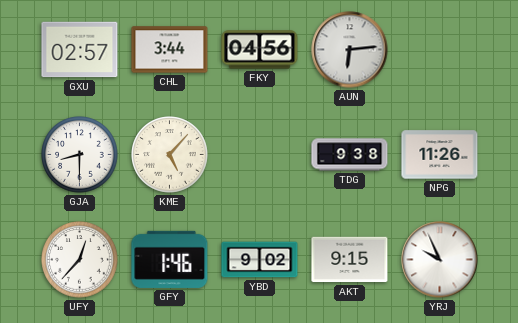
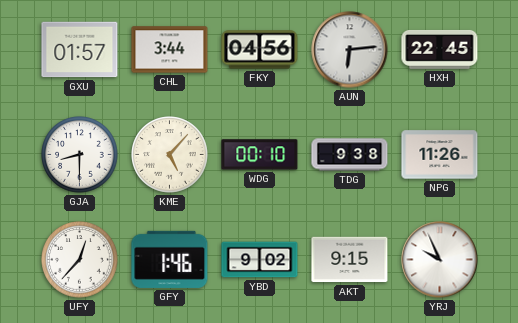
GXU: 02:57 -> 01:57
HXH: none -> 22:45
WDG: none -> 00:10
